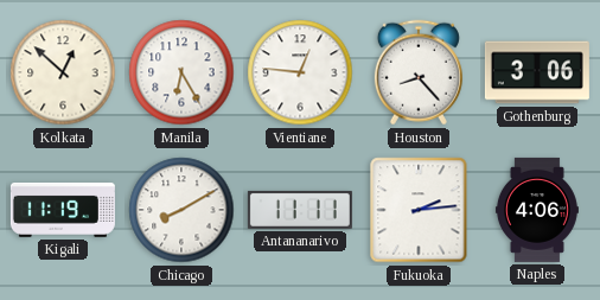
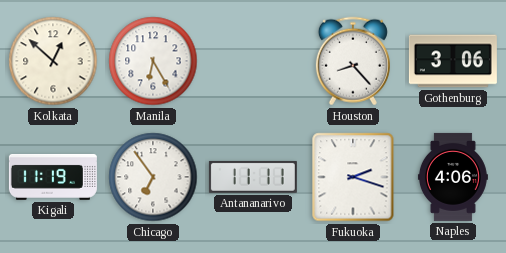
Vientiane: 12:46 -> none
Chicago: 8:10 -> 6:54
Fukuoka: 2:14 -> 2:18
